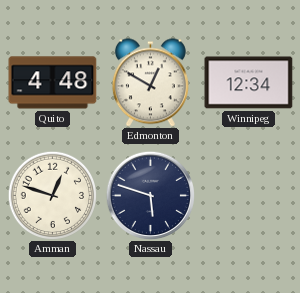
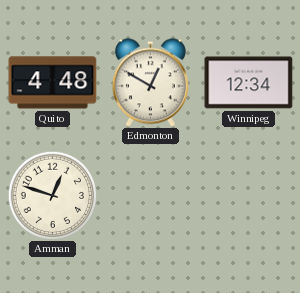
Nassau: 5:48 -> none
